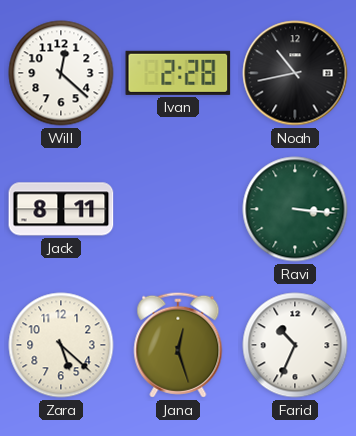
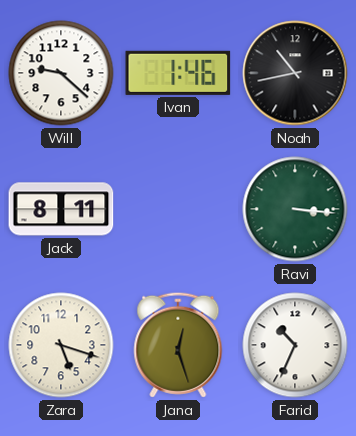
Will: 12:22 -> 9:22
Ivan: 2:28 -> 1:46
Zara: 5:22 -> 5:18
